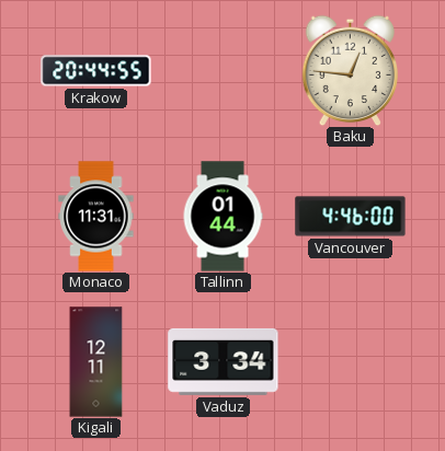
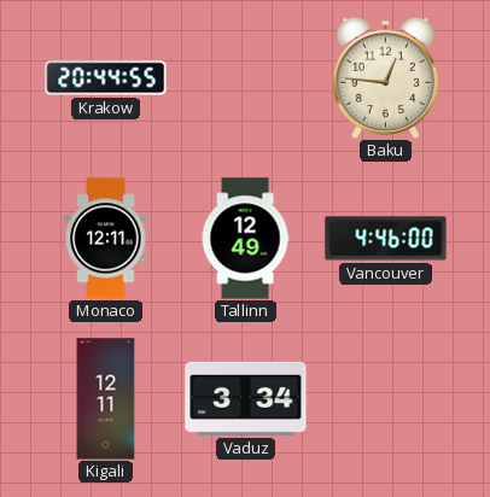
Monaco: 11:31 -> 12:11
Tallinn: 01:44 -> 12:49
